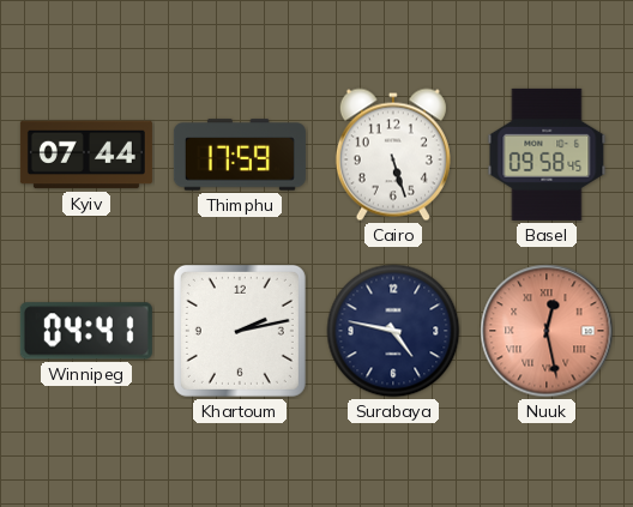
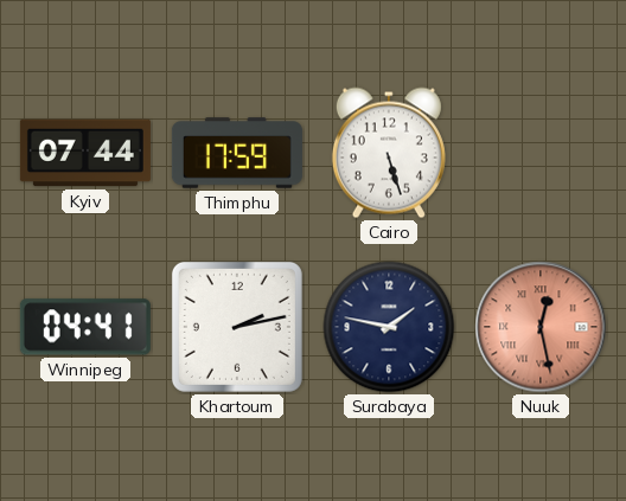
Basel: 09:58 -> none
Surabaya: 4:47 -> 1:47
